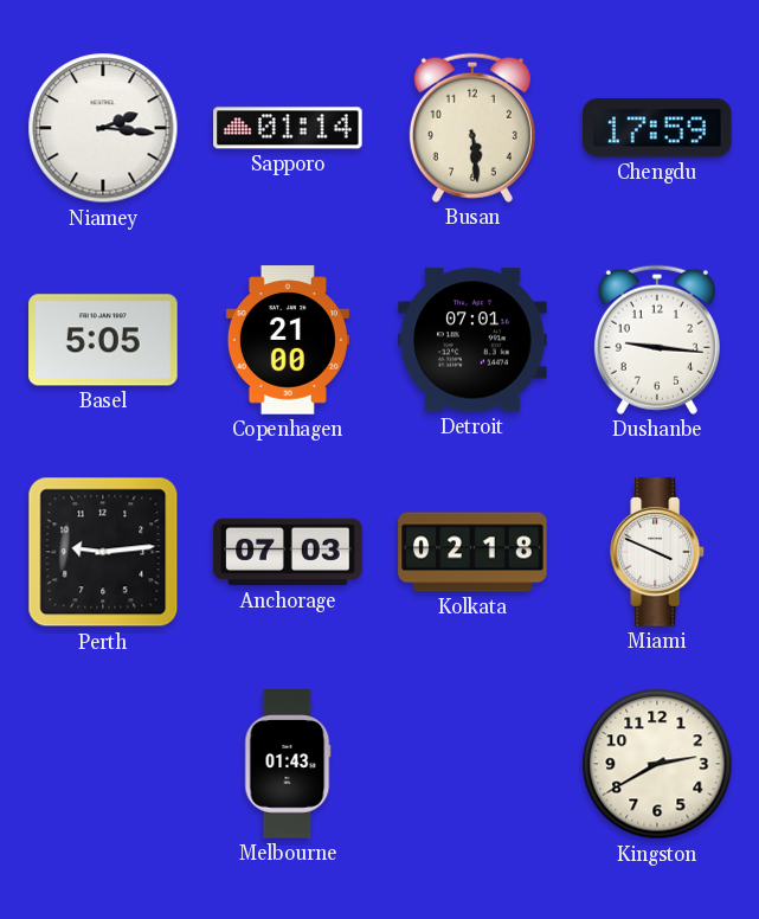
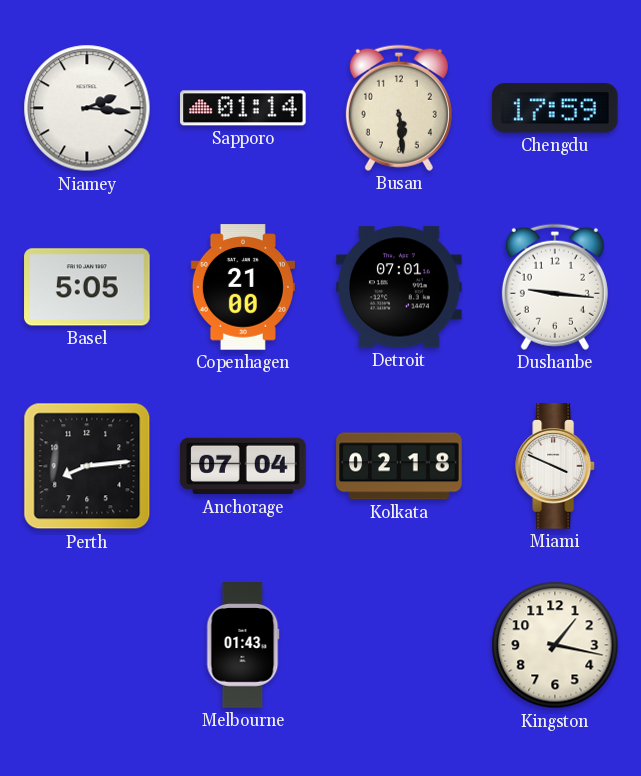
Perth: 9:14 -> 8:14
Anchorage: 07:03 -> 07:04
Kingston: 2:40 -> 1:17
